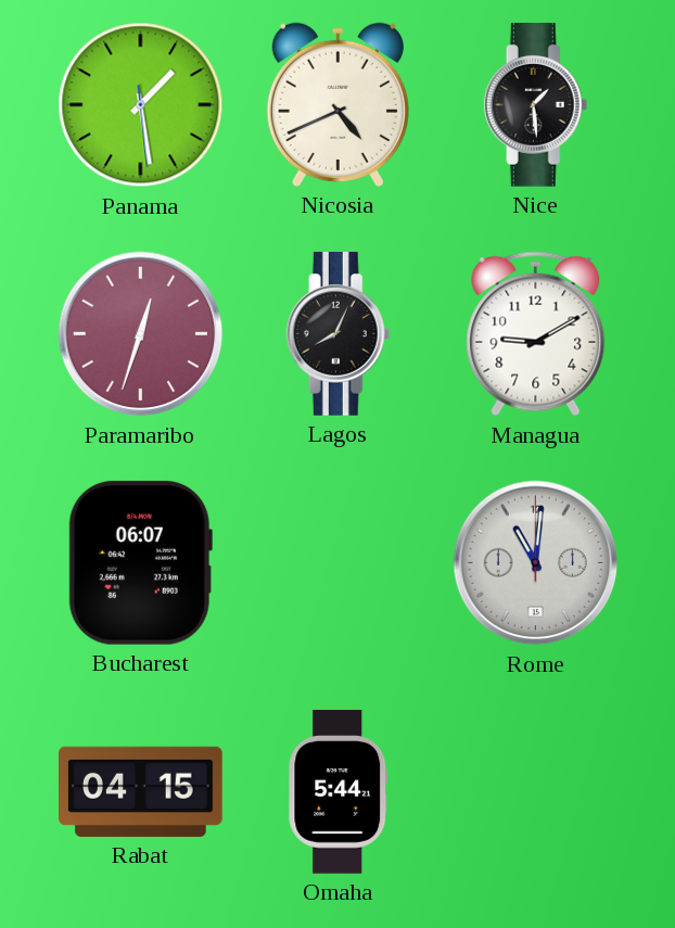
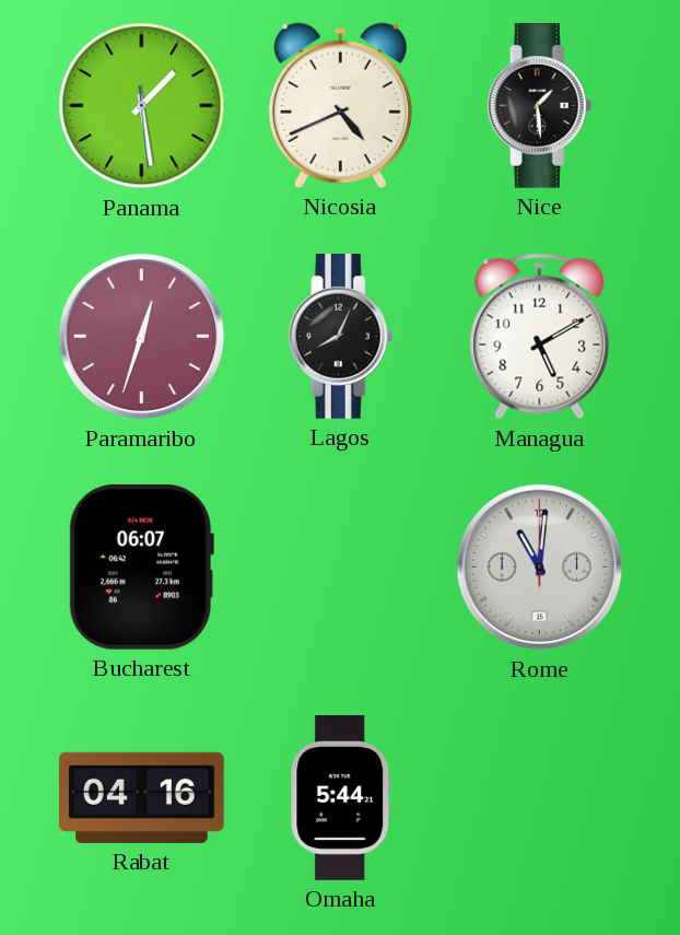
Managua: 9:10 -> 5:10
Rabat: 04:15 -> 04:16
